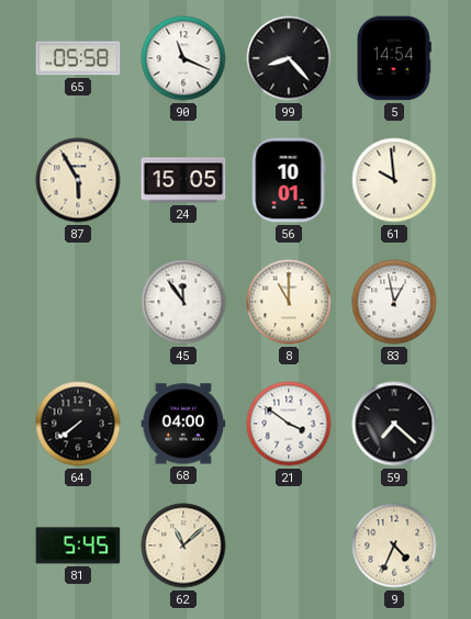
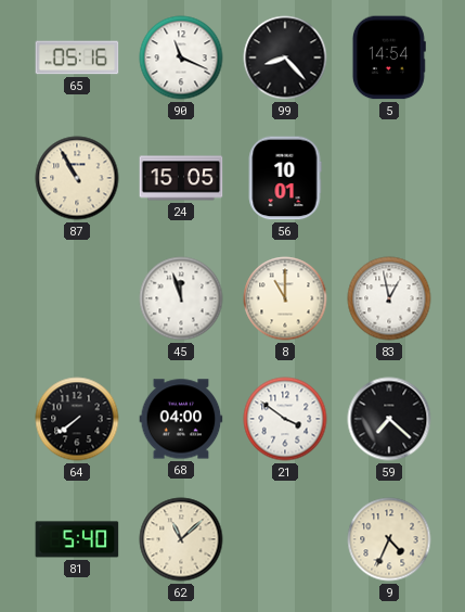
65: 05:58 -> 05:16
87: 5:55 -> 10:55
61: 9:59 -> none
45: 11:54 -> 11:57
81: 5:45 -> 5:40
